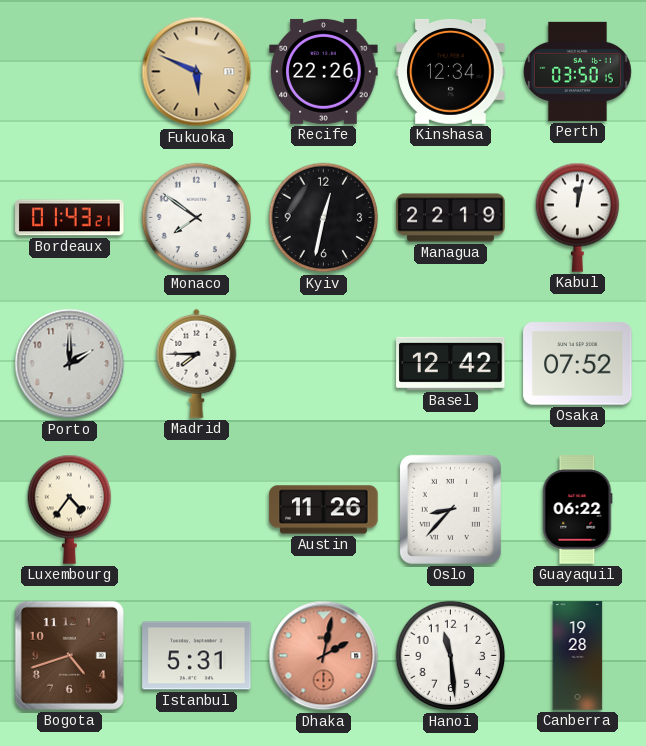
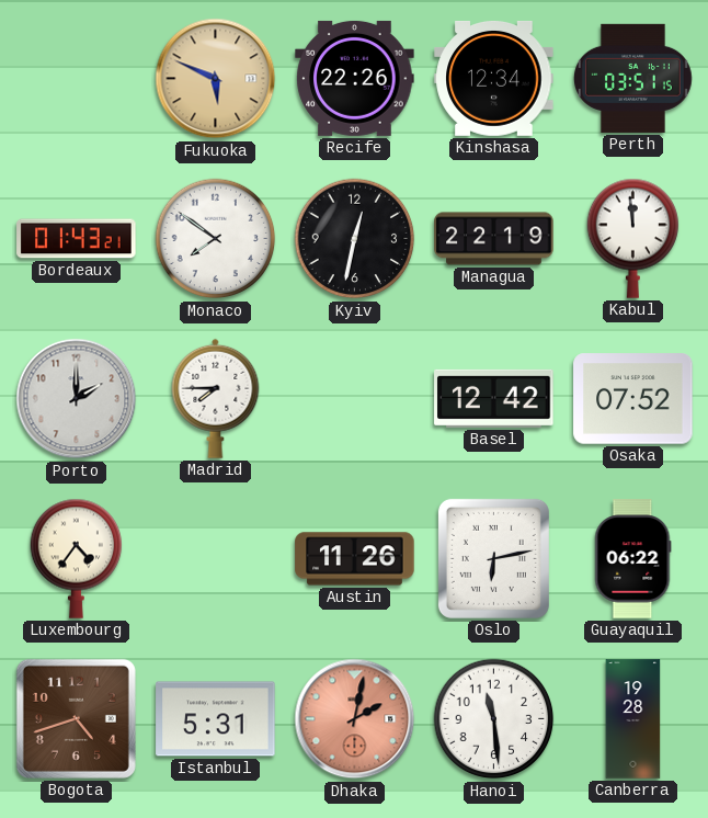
Perth: 03:50 -> 03:51
Kabul: 12:02 -> 11:59
Oslo: 8:37 -> 6:13
